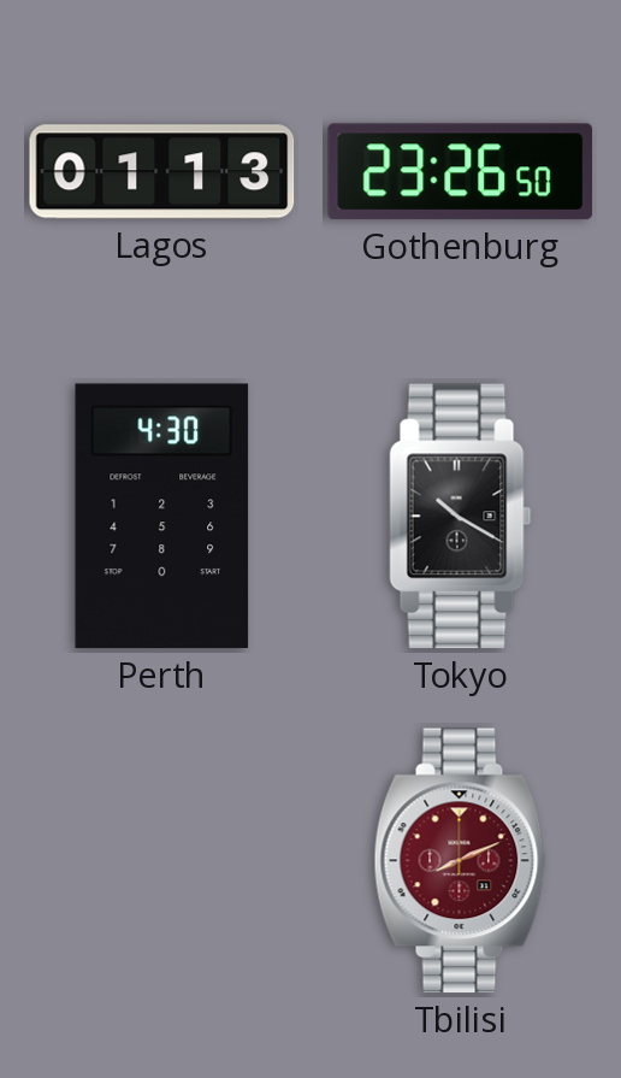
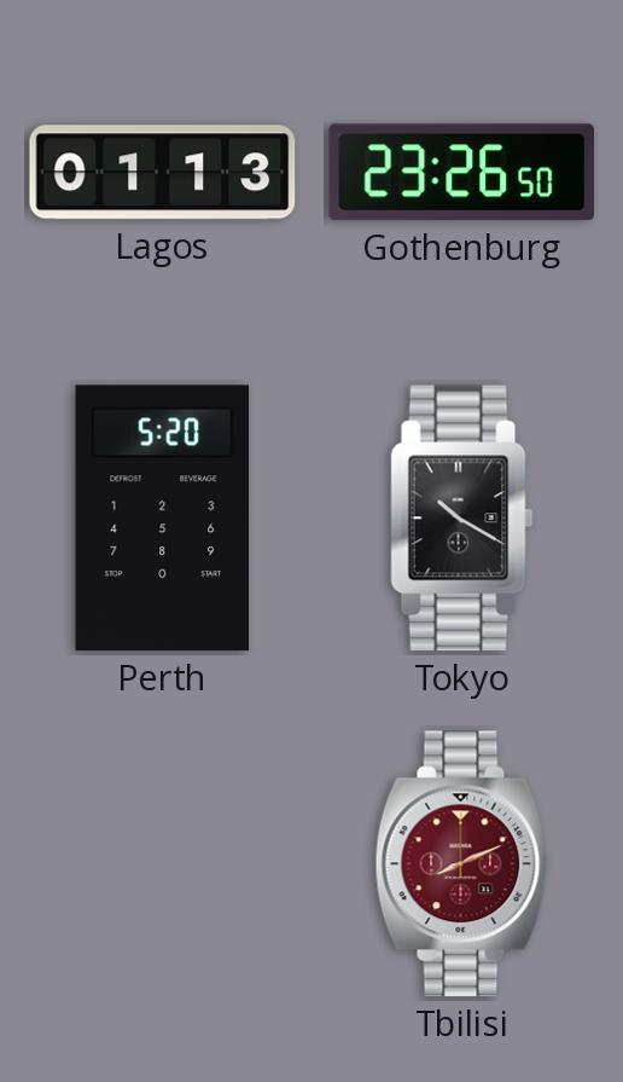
Perth: 4:30 -> 5:20
